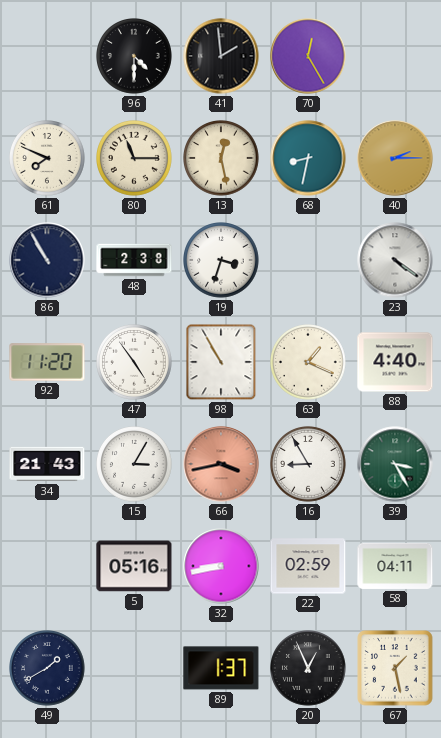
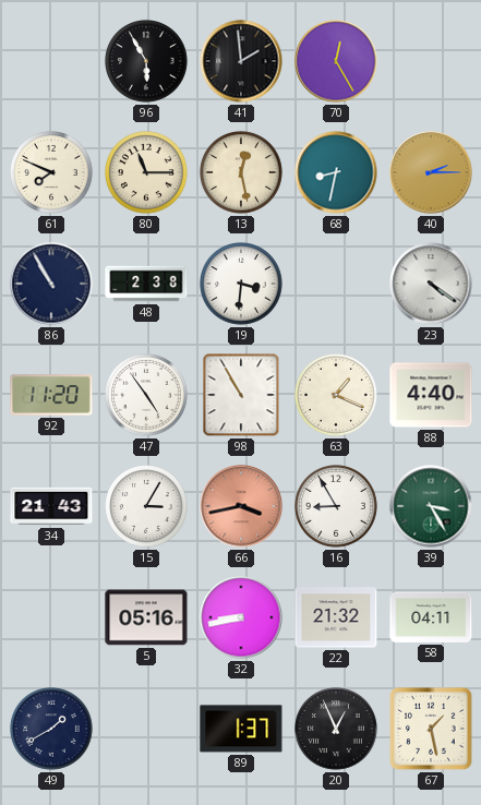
96: 4:30 -> 5:55
19: 3:33 -> 3:31
22: 02:59 -> 21:32
